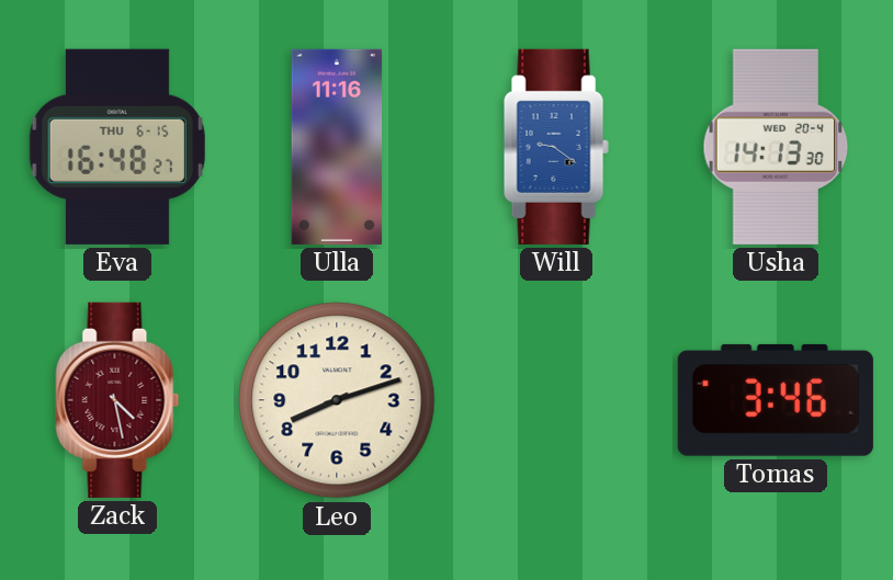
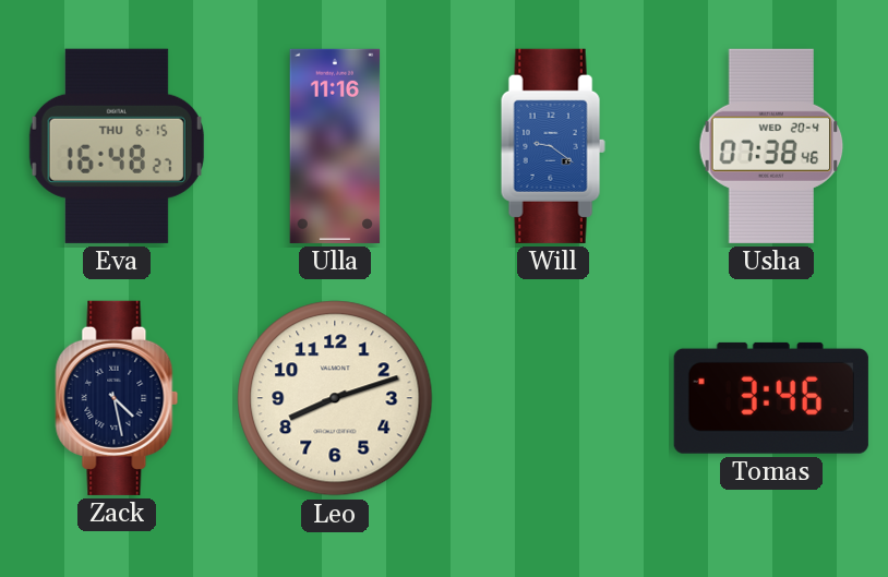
Usha: 14:13 -> 07:38
Zack dial: burgundy -> navy
